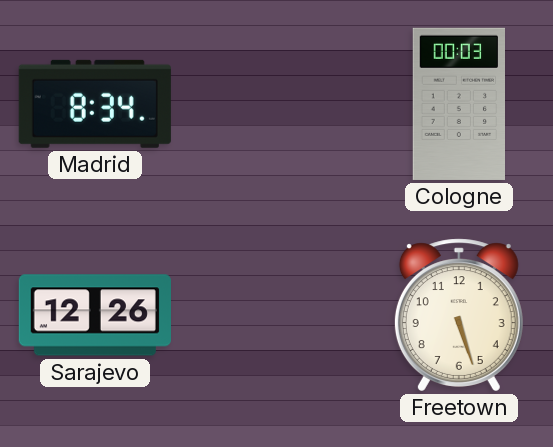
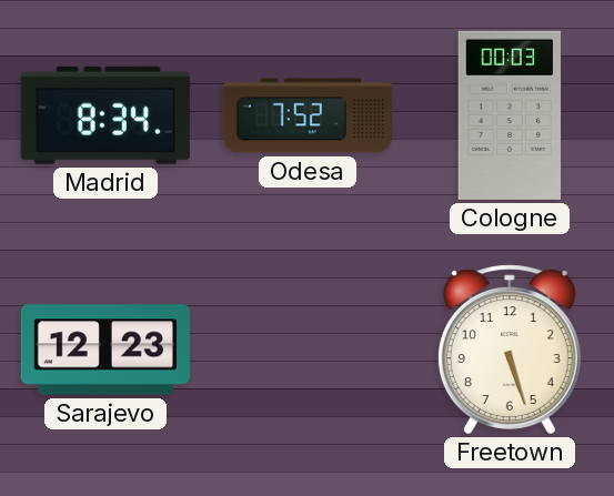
Odesa: none -> 7:52
Sarajevo: 12:26 -> 12:23
